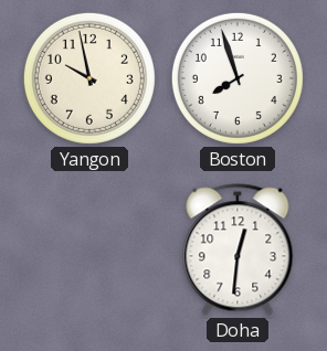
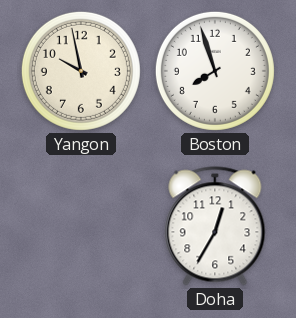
Doha: 12:31 -> 12:35
